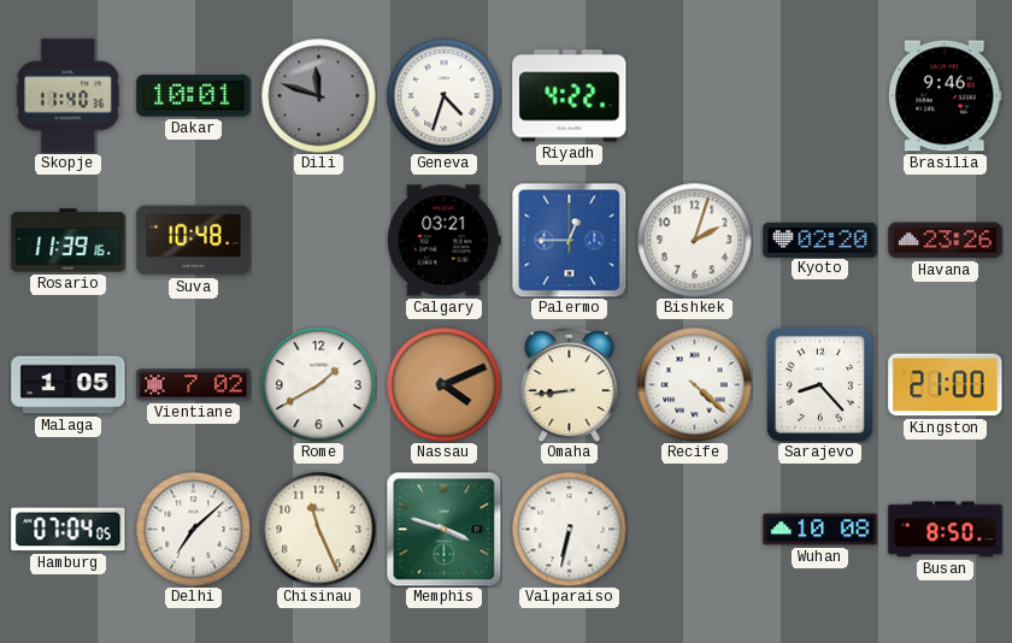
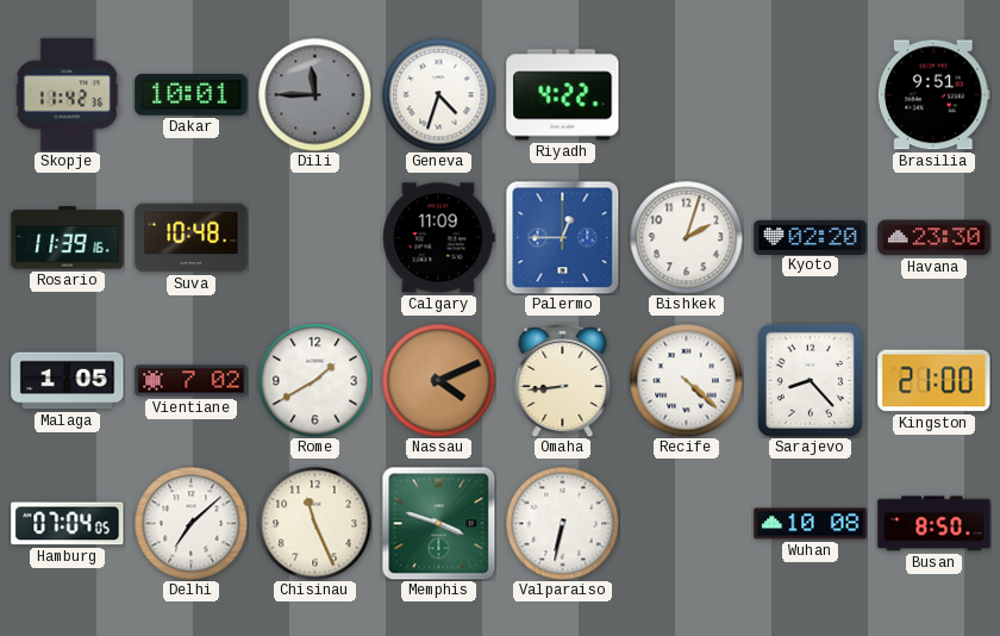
Skopje: 11:40 -> 11:42
Dili: 11:48 -> 11:45
Brasilia: 9:46 -> 9:51
Calgary: 03:21 -> 11:09
Havana: 23:26 -> 23:30
